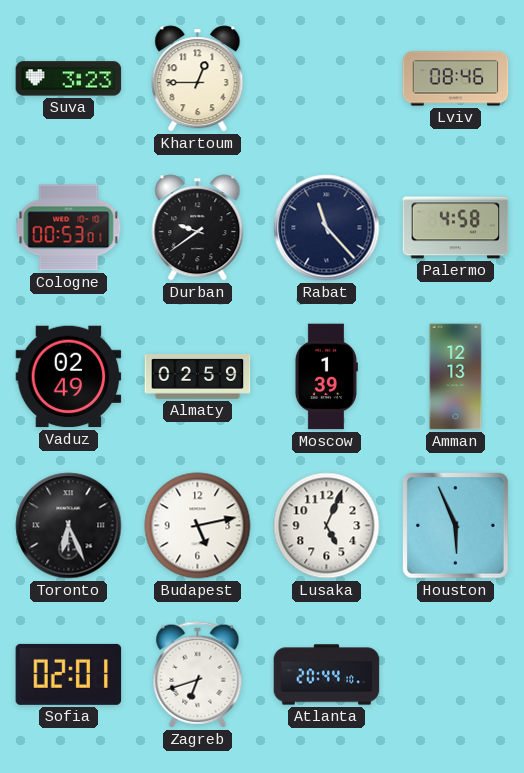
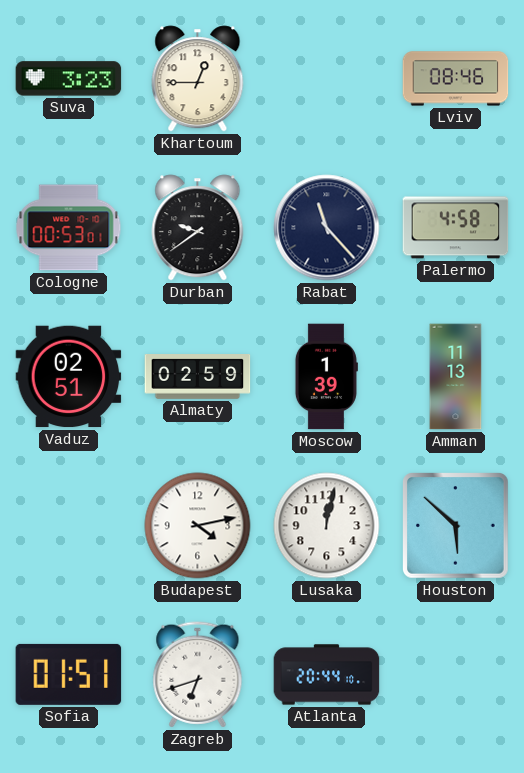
Vaduz: 02:49 -> 02:51
Amman: 12:13 -> 11:13
Toronto: 6:26 -> none
Budapest: 5:13 -> 4:13
Lusaka: 5:04 -> 12:02
Houston: 5:56 -> 5:52
Sofia: 02:01 -> 01:51
